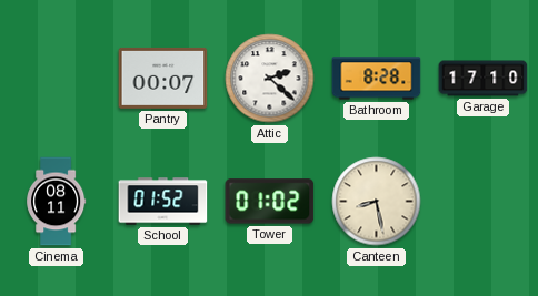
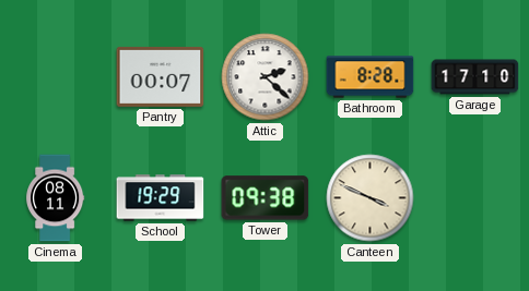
School: 01:52 -> 19:29
Tower: 01:02 -> 09:38
Canteen: 8:28 -> 3:49
